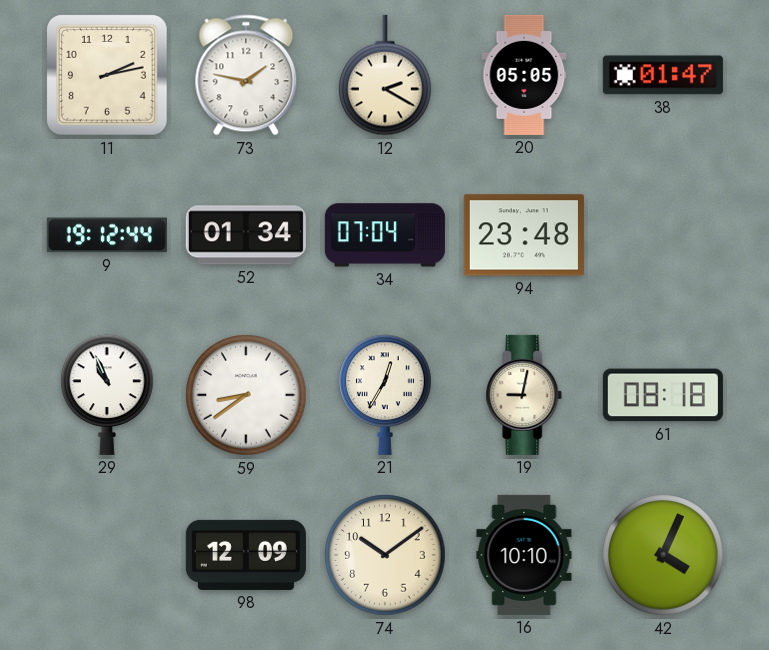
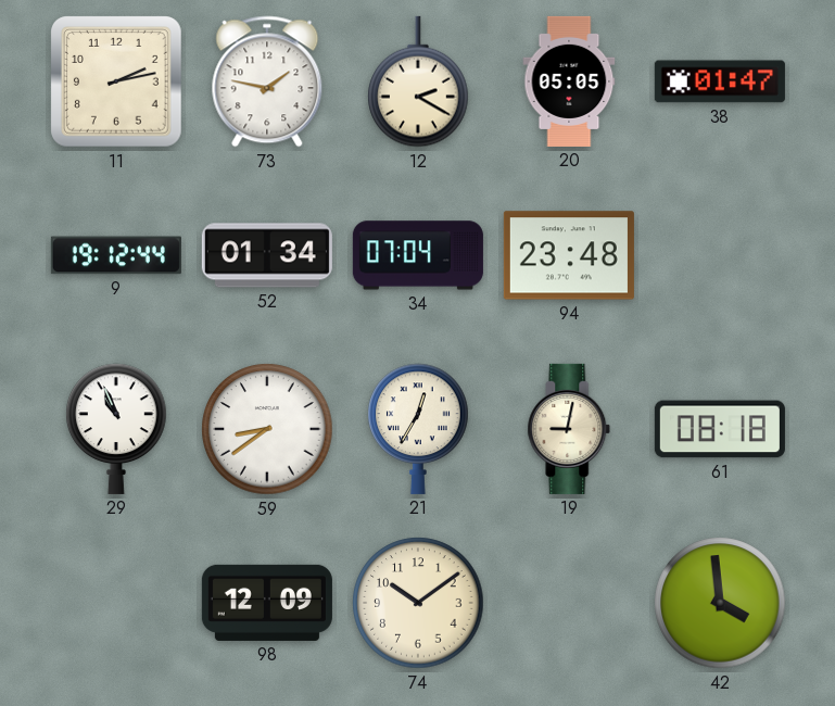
16: 10:10 -> none
42: 4:04 -> 3:59
